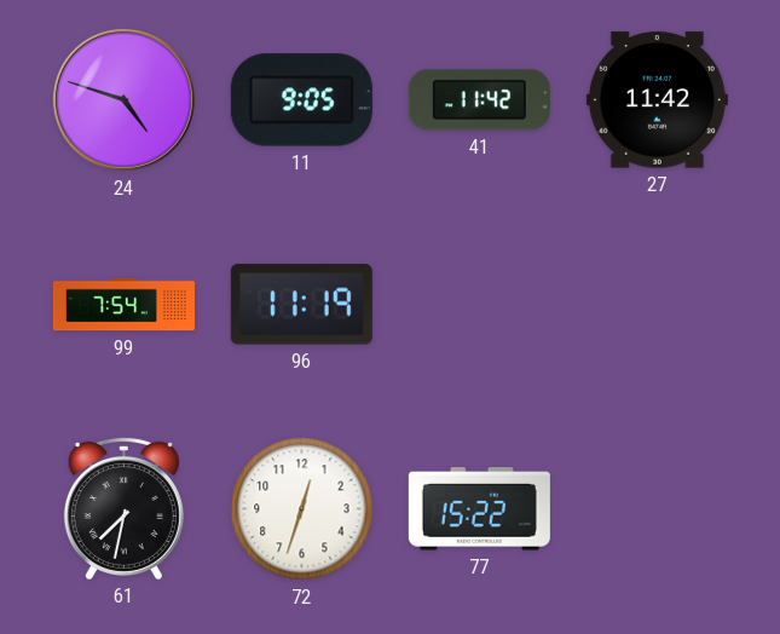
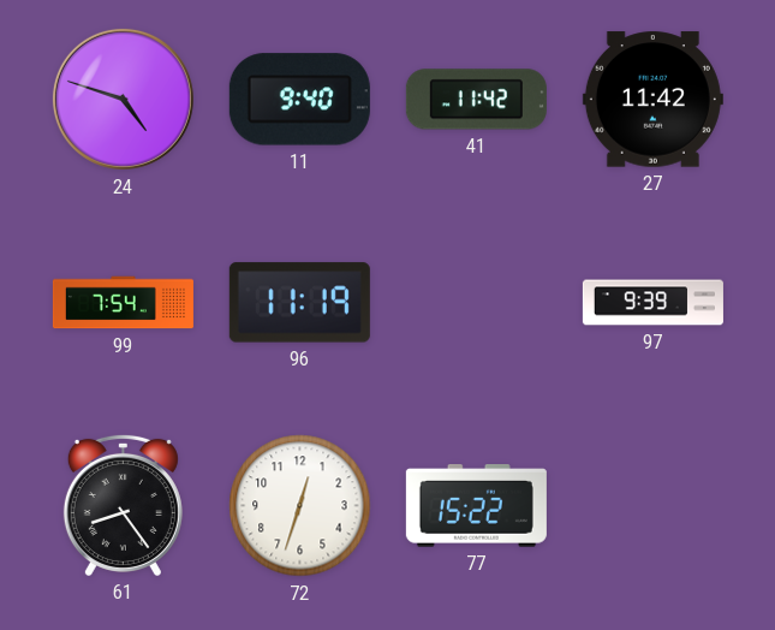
11: 9:05 -> 9:40
97: none -> 9:39
61: 7:32 -> 8:24
